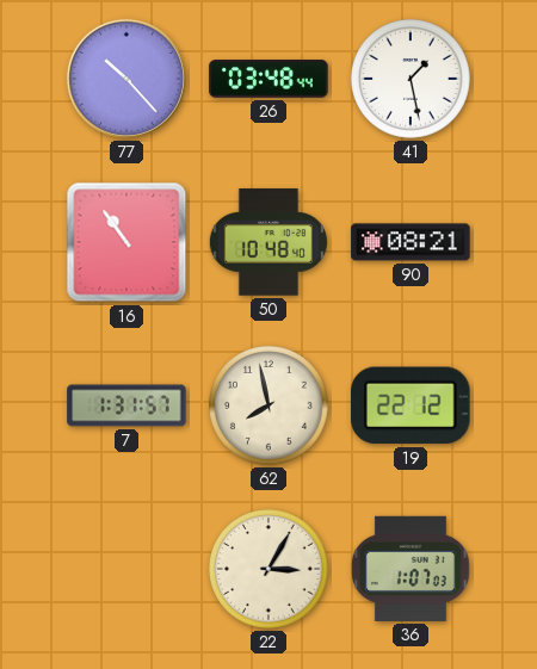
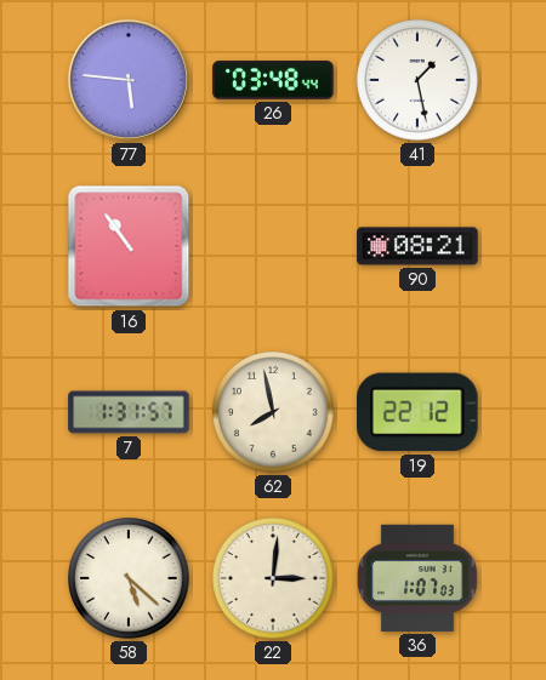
77: 10:23 -> 5:46
50: 10:48 -> none
58: none -> 5:22
22: 3:05 -> 3:01
